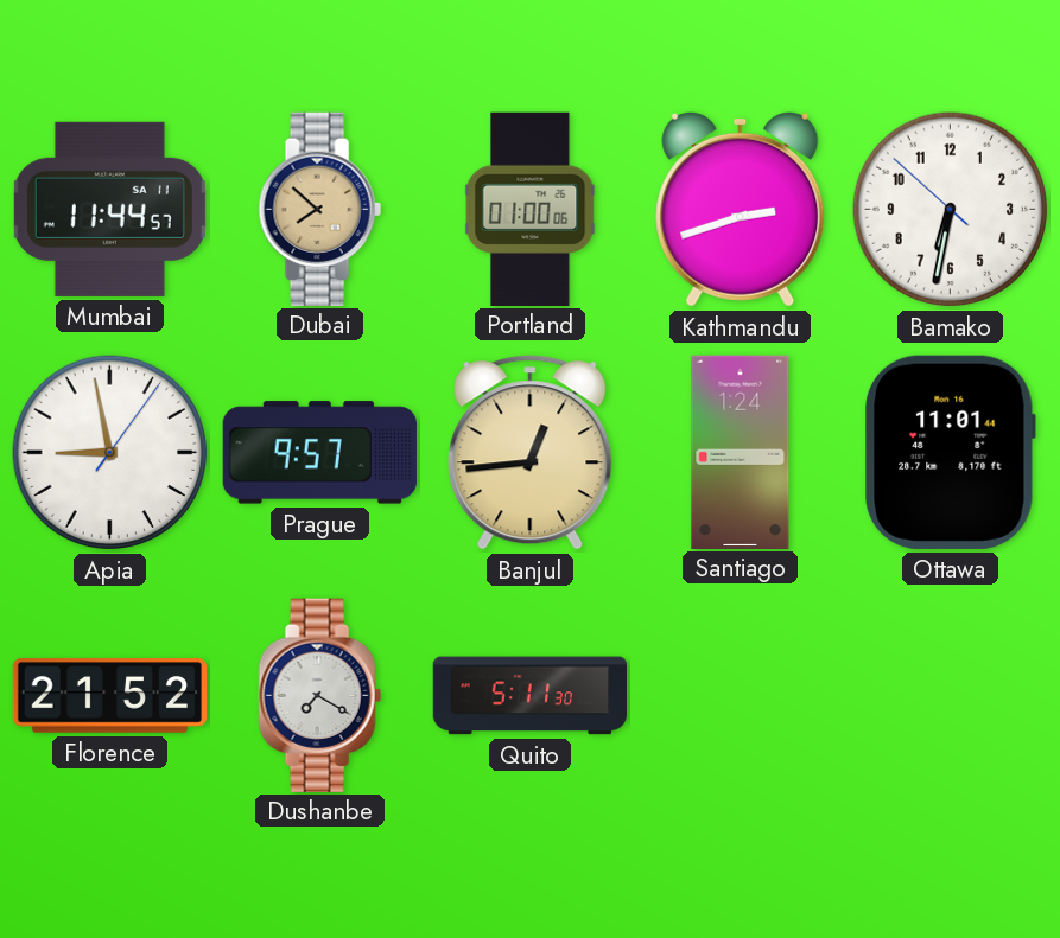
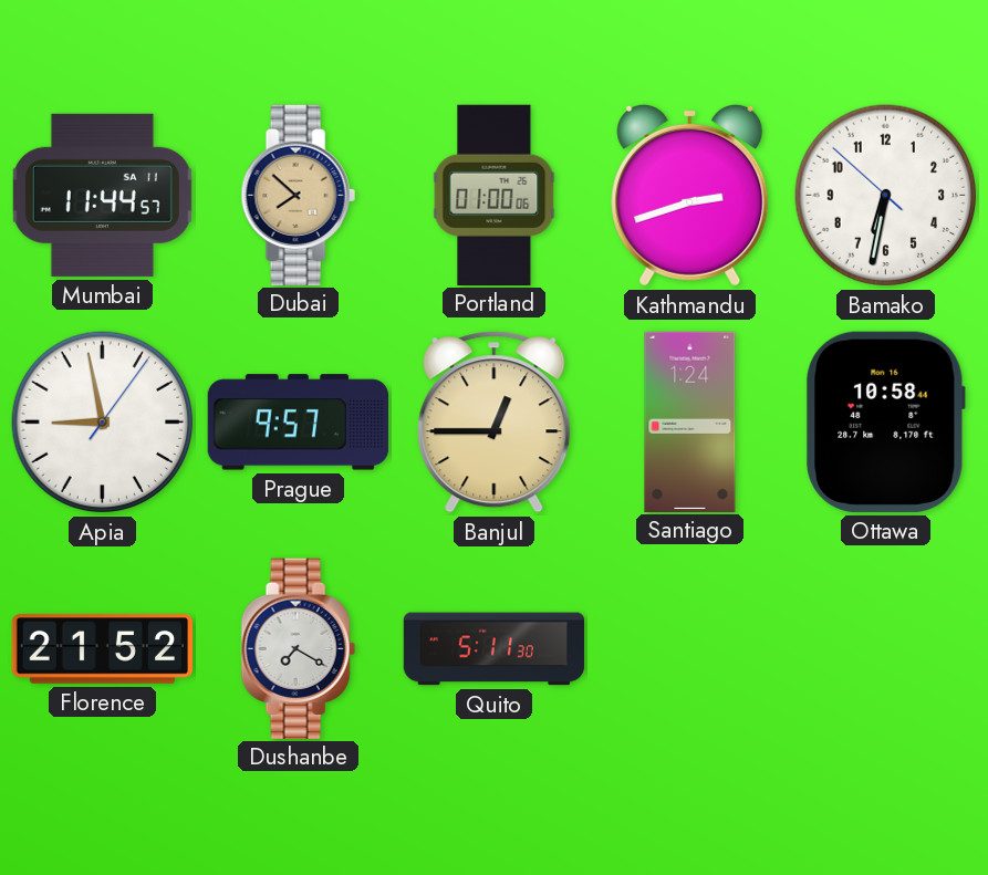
Banjul: 12:44 -> 12:45
Ottawa: 11:01 -> 10:58
